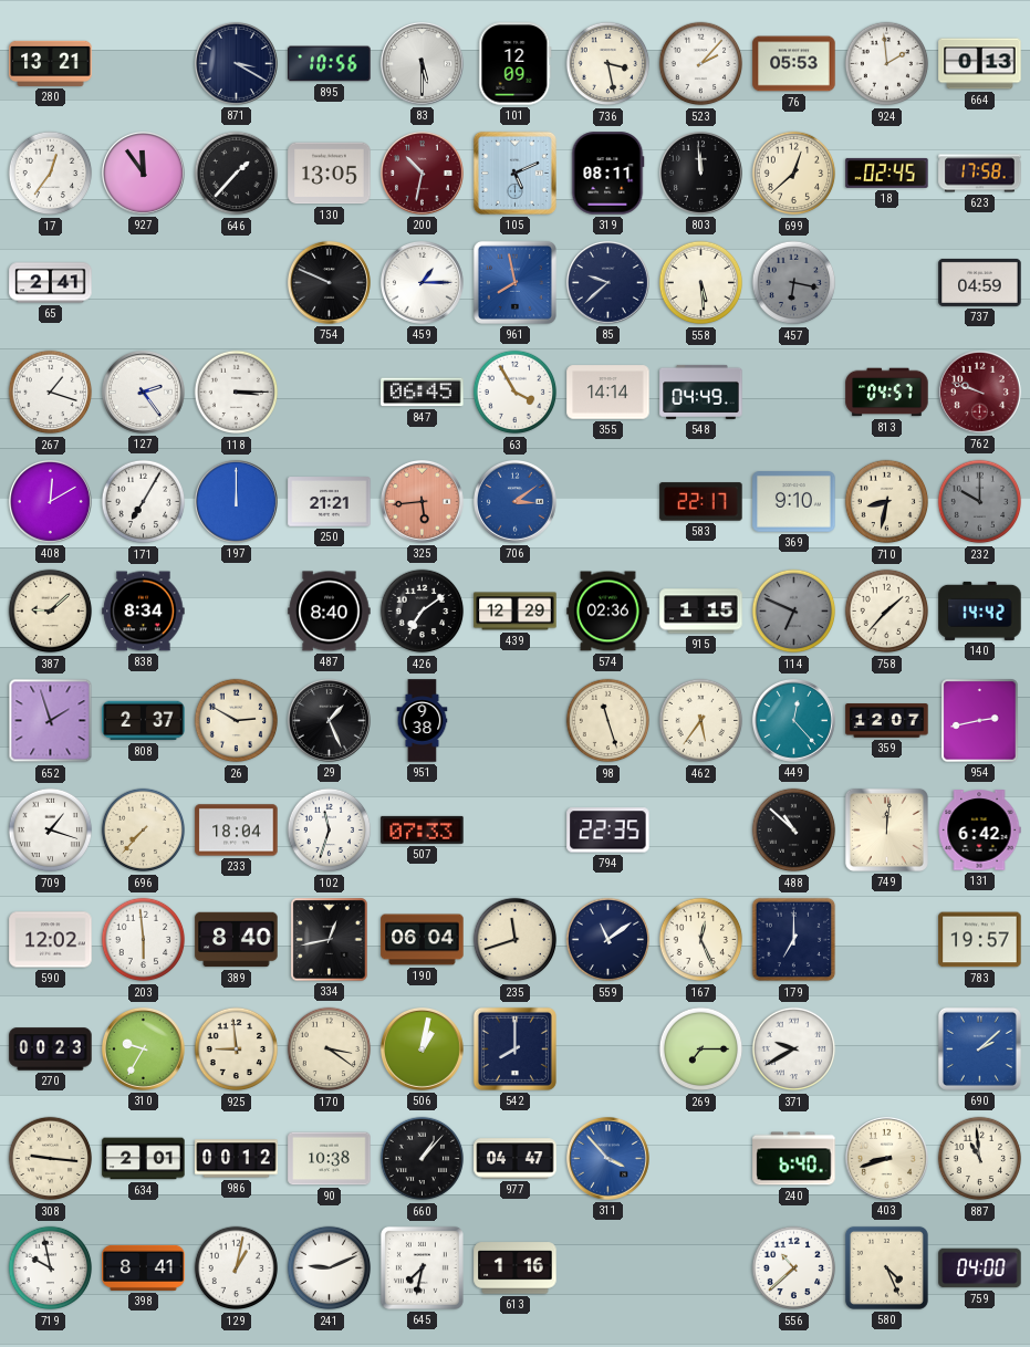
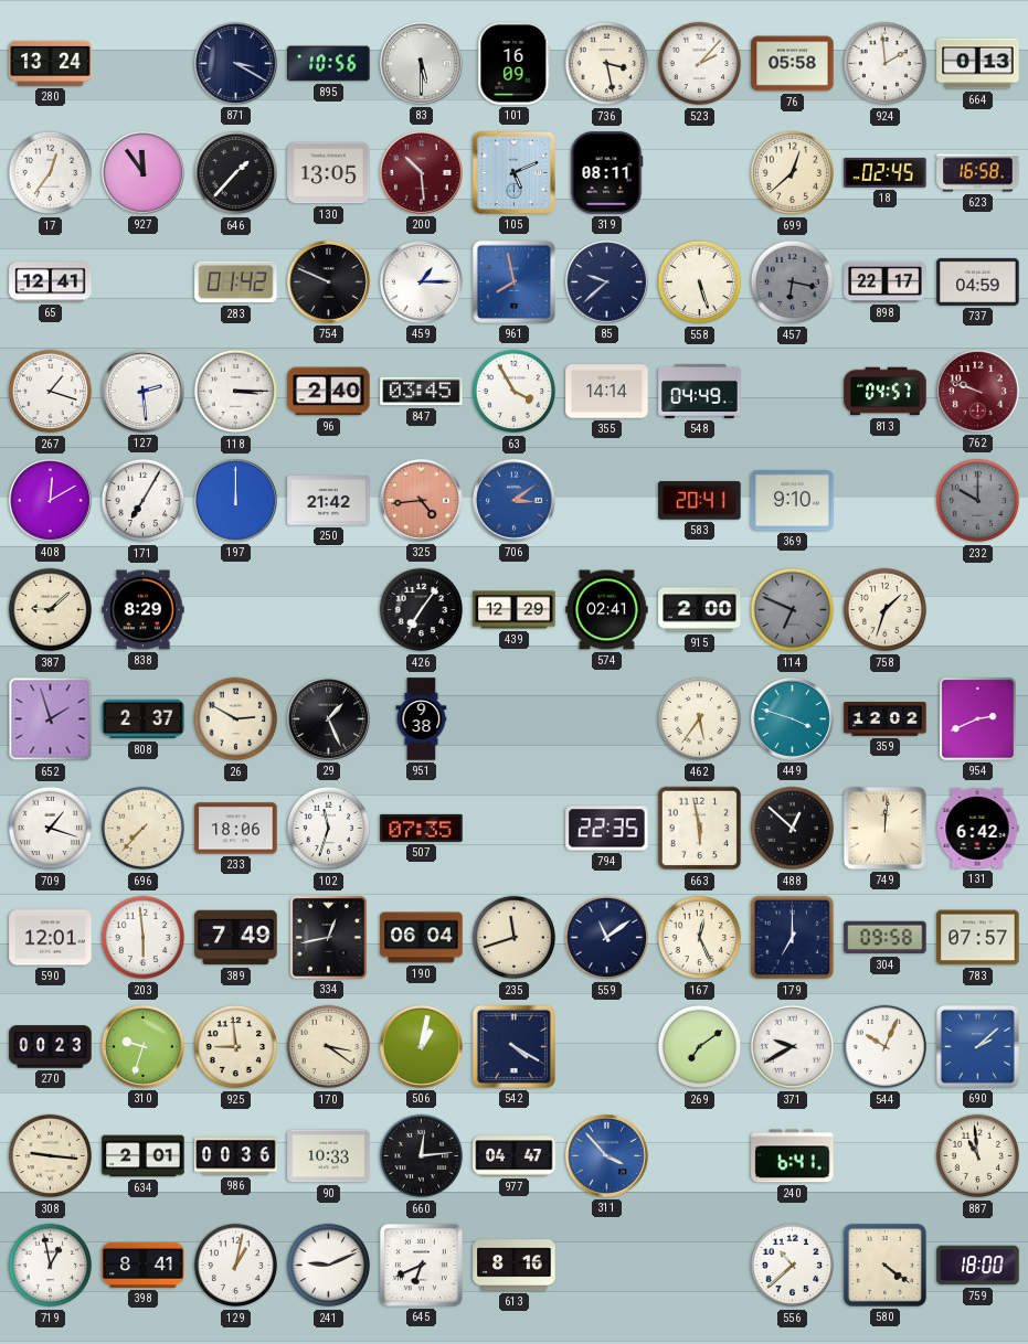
280: 13:21 -> 13:24
101: 12:09 -> 16:09
76: 05:53 -> 05:58
200: 10:32 -> 10:29
803: 11:59 -> none
623: 17:58 -> 16:58
65: 2:41 -> 12:41
283: none -> 01:42
558: 5:29 -> 5:27
898: none -> 22:17
127: 2:24 -> 2:29
96: none -> 2:40
847: 06:45 -> 03:45
250: 21:21 -> 21:42
325: 5:44 -> 4:44
583: 22:17 -> 20:41
710: 8:32 -> none
838: 8:34 -> 8:29
487: 8:40 -> none
426: 7:09 -> 7:06
574: 02:36 -> 02:41
915: 1:15 -> 2:00
758: 1:37 -> 1:33
140: 14:42 -> none
98: 11:27 -> none
449: 12:23 -> 3:48
359: 12:07 -> 12:02
954: 2:43 -> 2:41
233: 18:04 -> 18:06
507: 07:33 -> 07:35
663: none -> 5:58
488: 10:52 -> 12:52
590: 12:02 -> 12:01
389: 8:40 -> 7:49
304: none -> 09:58
783: 19:57 -> 07:57
310: 9:35 -> 9:33
542: 8:00 -> 4:20
269: 7:15 -> 7:09
544: none -> 10:04
986: 00:12 -> 00:36
90: 10:38 -> 10:33
660: 1:07 -> 12:14
240: 6:40 -> 6:41
403: 8:42 -> none
719: 9:58 -> 12:58
645: 7:32 -> 6:41
613: 1:16 -> 8:16
580: 4:26 -> 4:21
759: 04:00 -> 18:00
